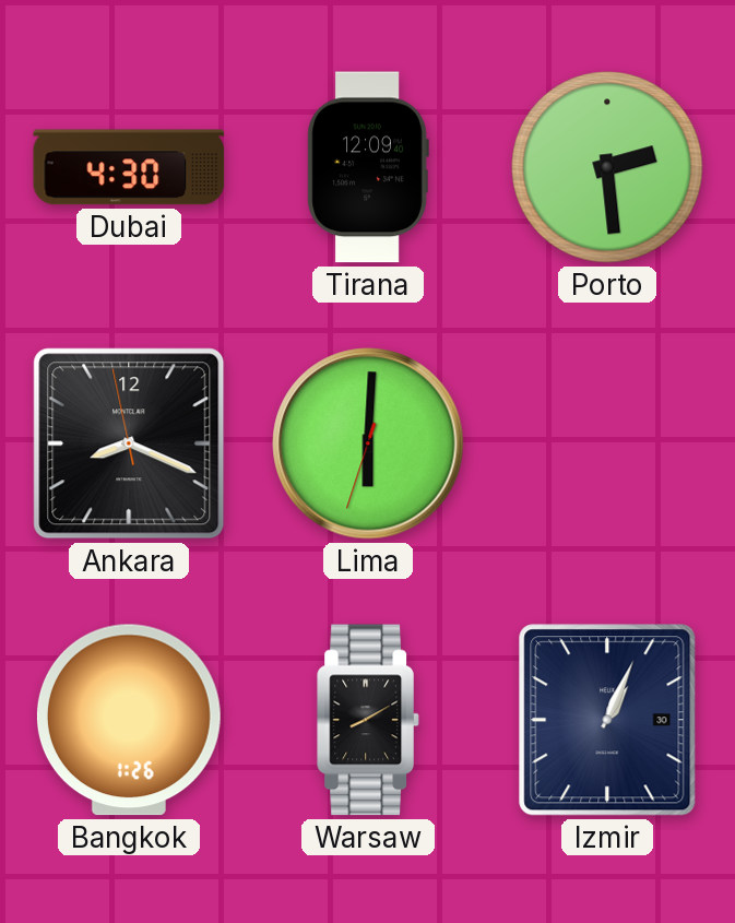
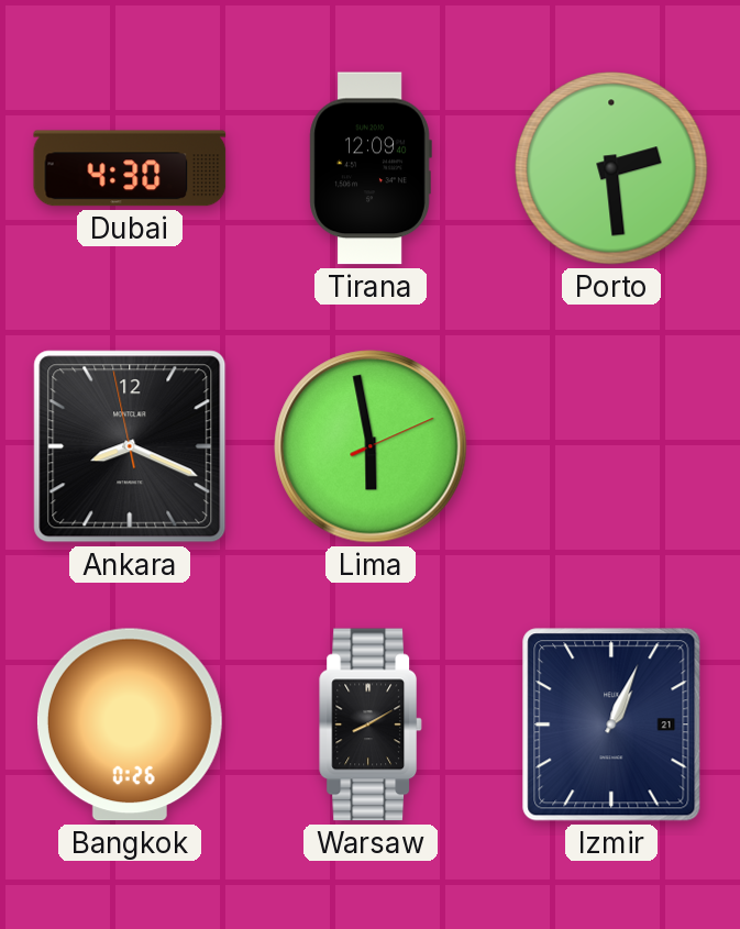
Lima: 6:00 -> 5:58
Bangkok: 1:26 -> 0:26
Izmir date: 30 -> 21
